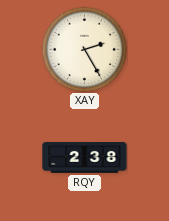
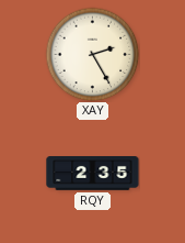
RQY: 2:38 -> 2:35
